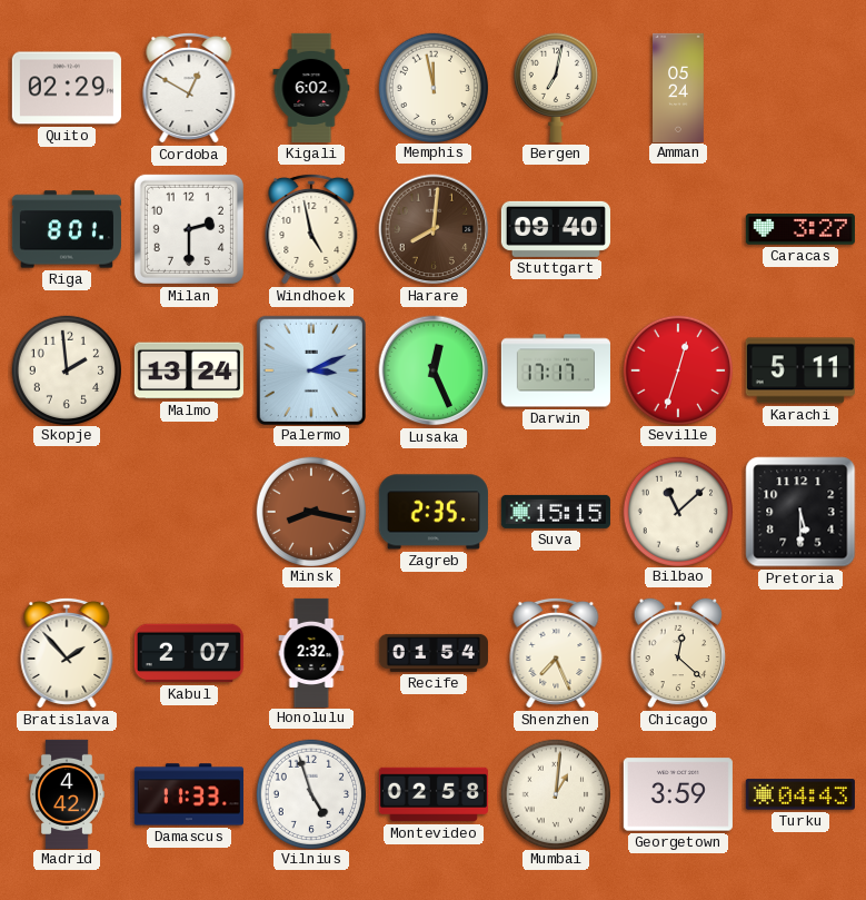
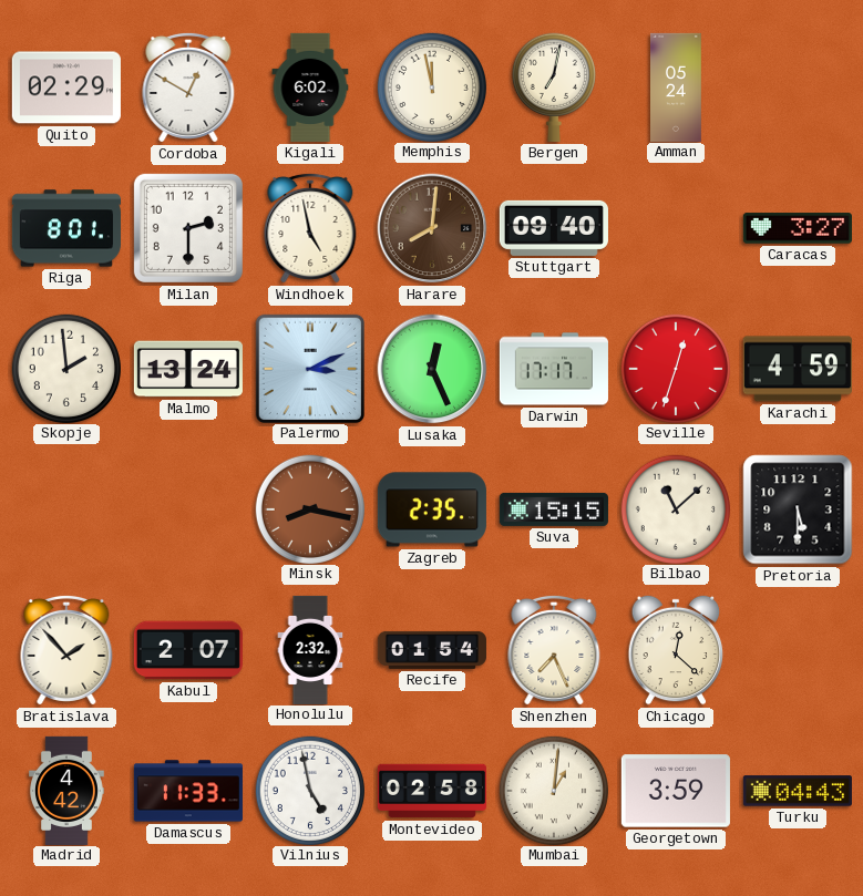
Karachi: 5:11 -> 4:59
Vilnius: 4:57 -> 4:58
